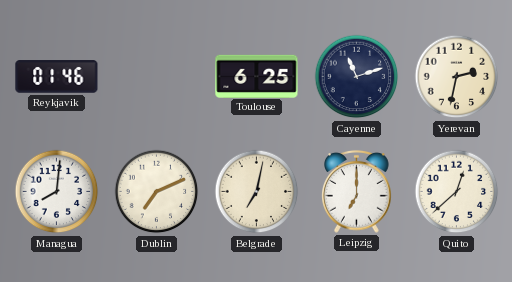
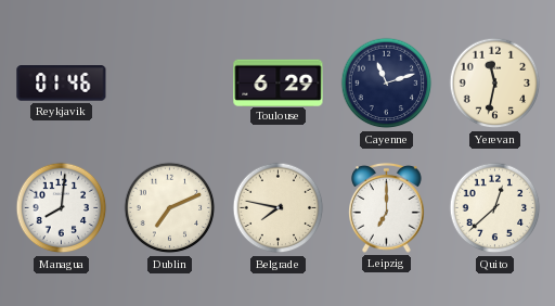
Toulouse: 6:25 -> 6:29
Yerevan: 2:32 -> 11:32
Belgrade: 7:02 -> 7:47
